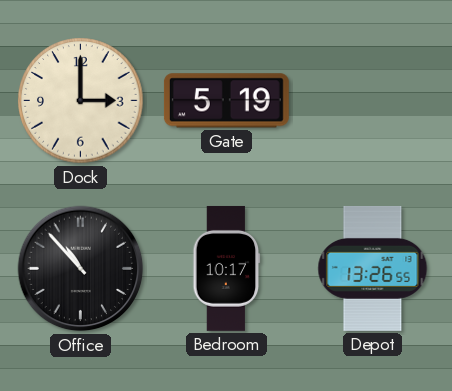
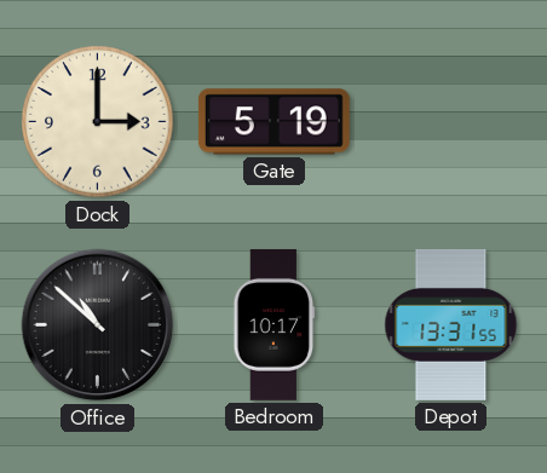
Office: 10:53 -> 10:52
Depot: 13:26 -> 13:31
